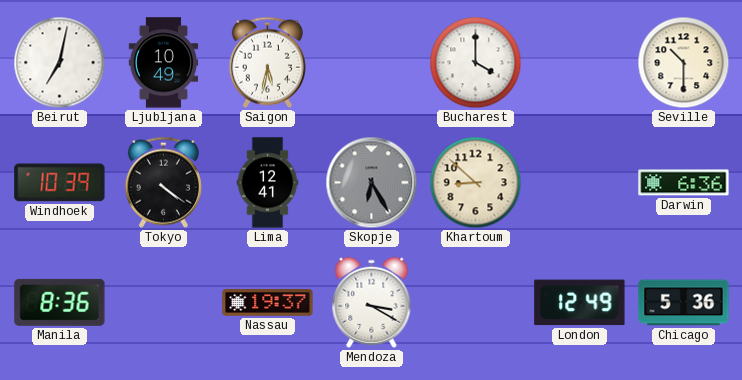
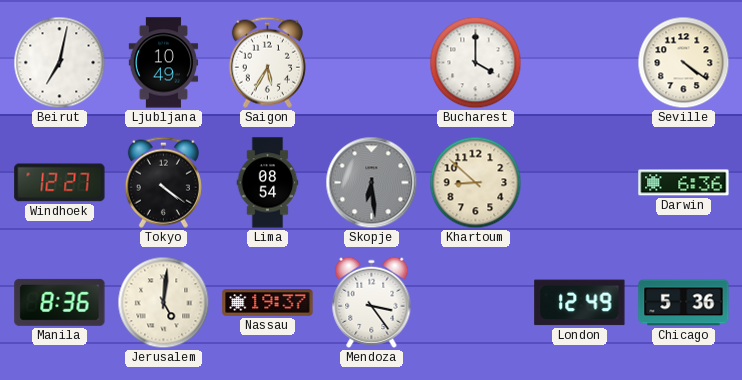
Saigon: 5:32 -> 5:35
Seville: 10:30 -> 4:21
Windhoek: 10:39 -> 12:27
Lima: 12:41 -> 08:54
Skopje: 6:25 -> 6:29
Jerusalem: none -> 5:01
Mendoza: 3:20 -> 3:24
